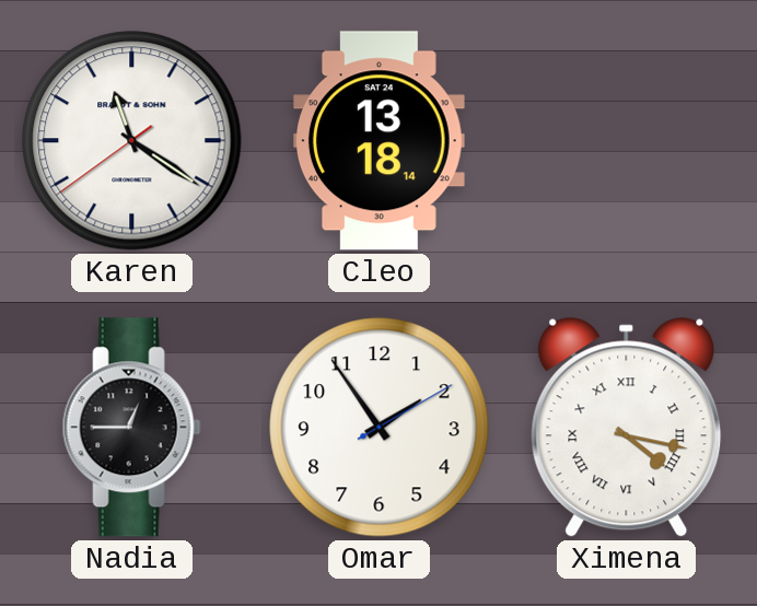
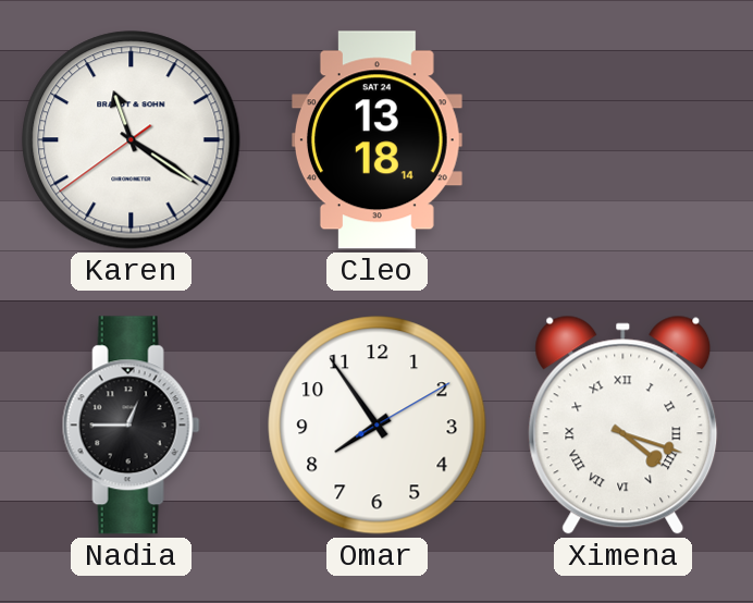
Omar: 1:54 -> 7:54
Ximena: 4:17 -> 4:18
